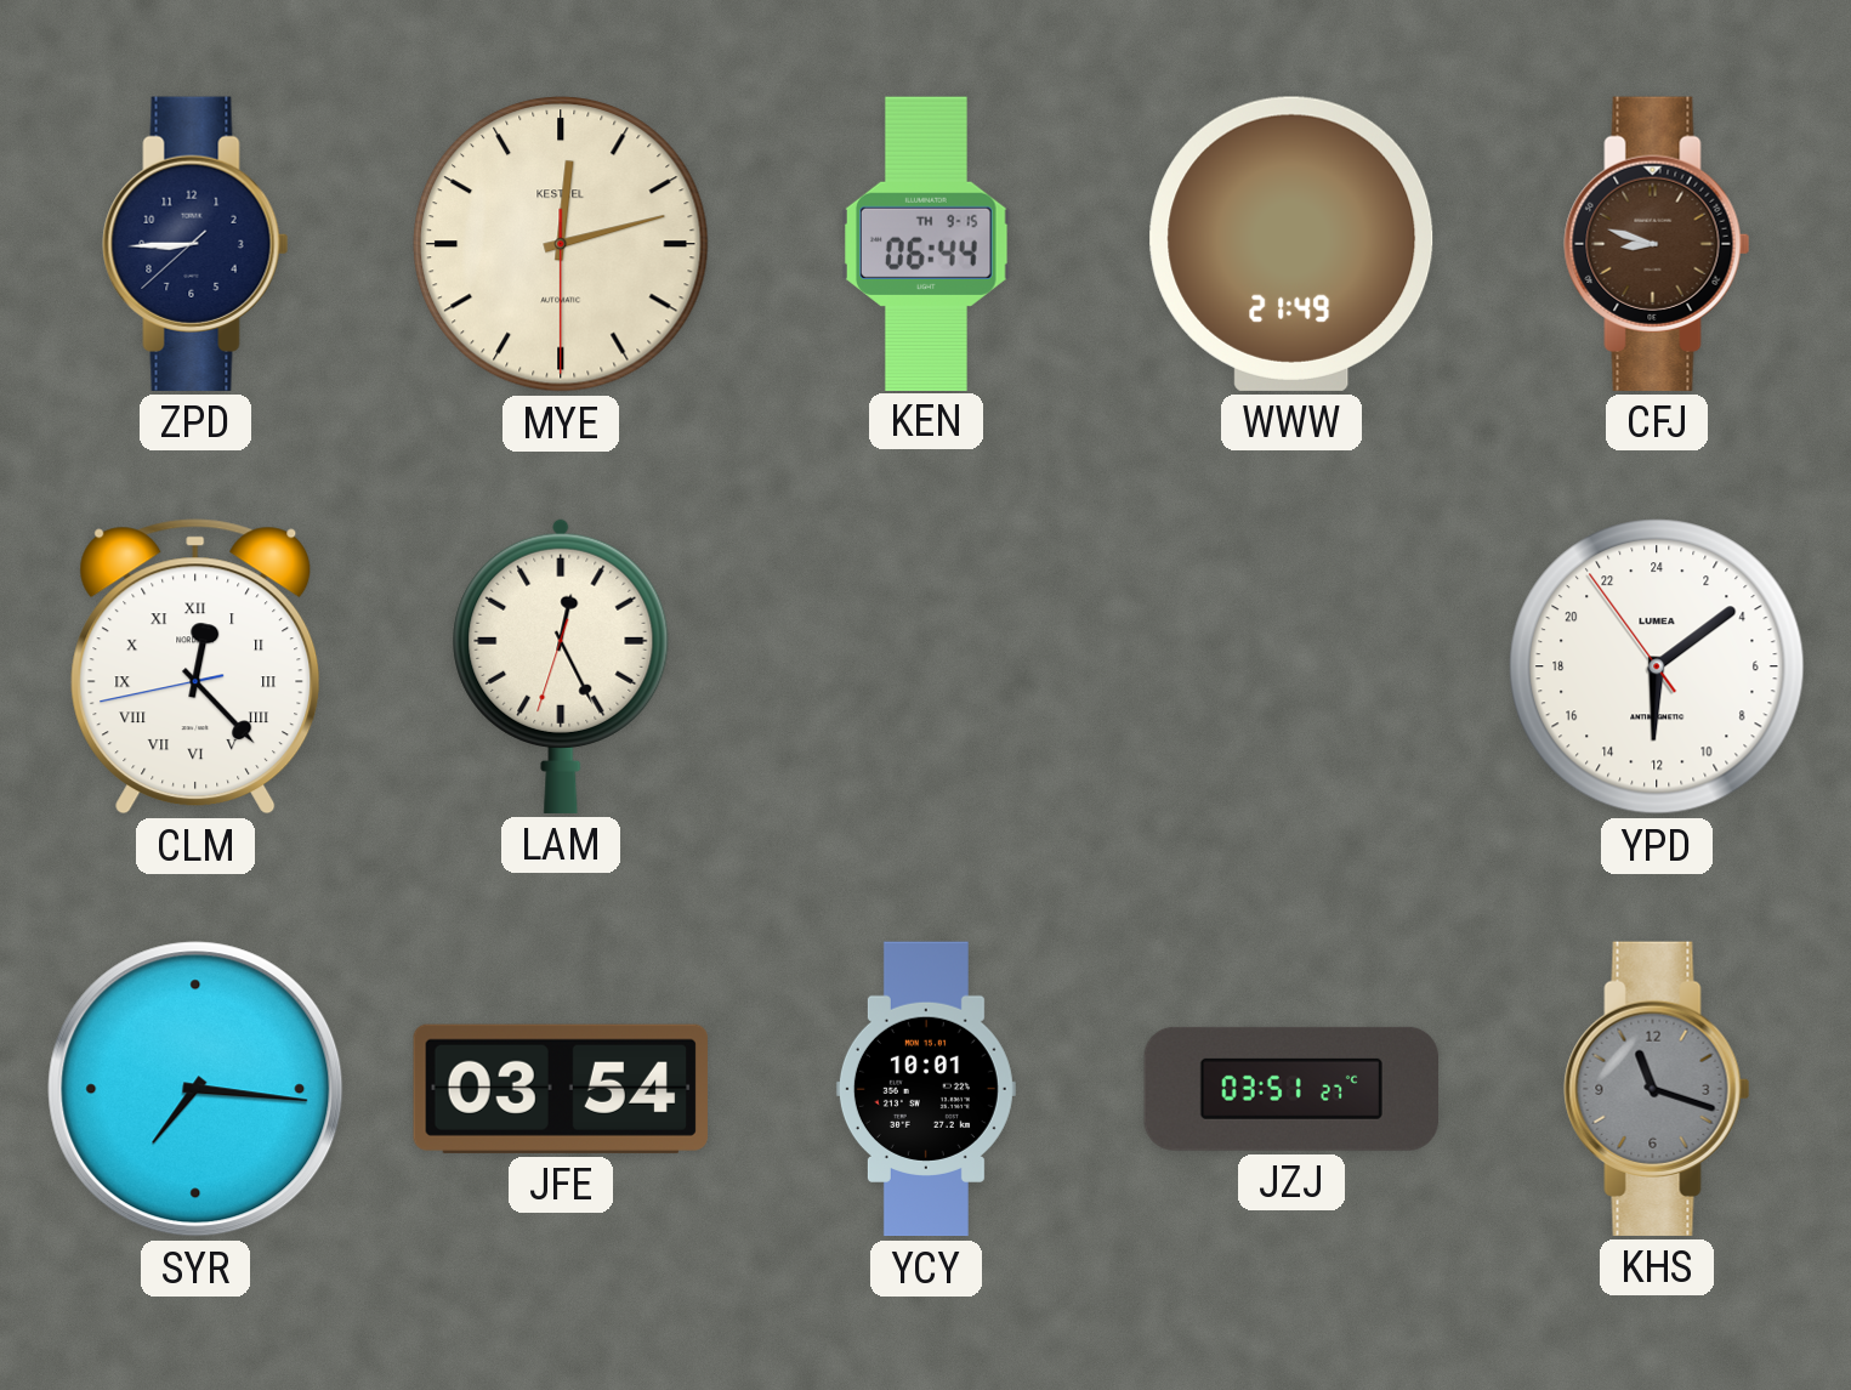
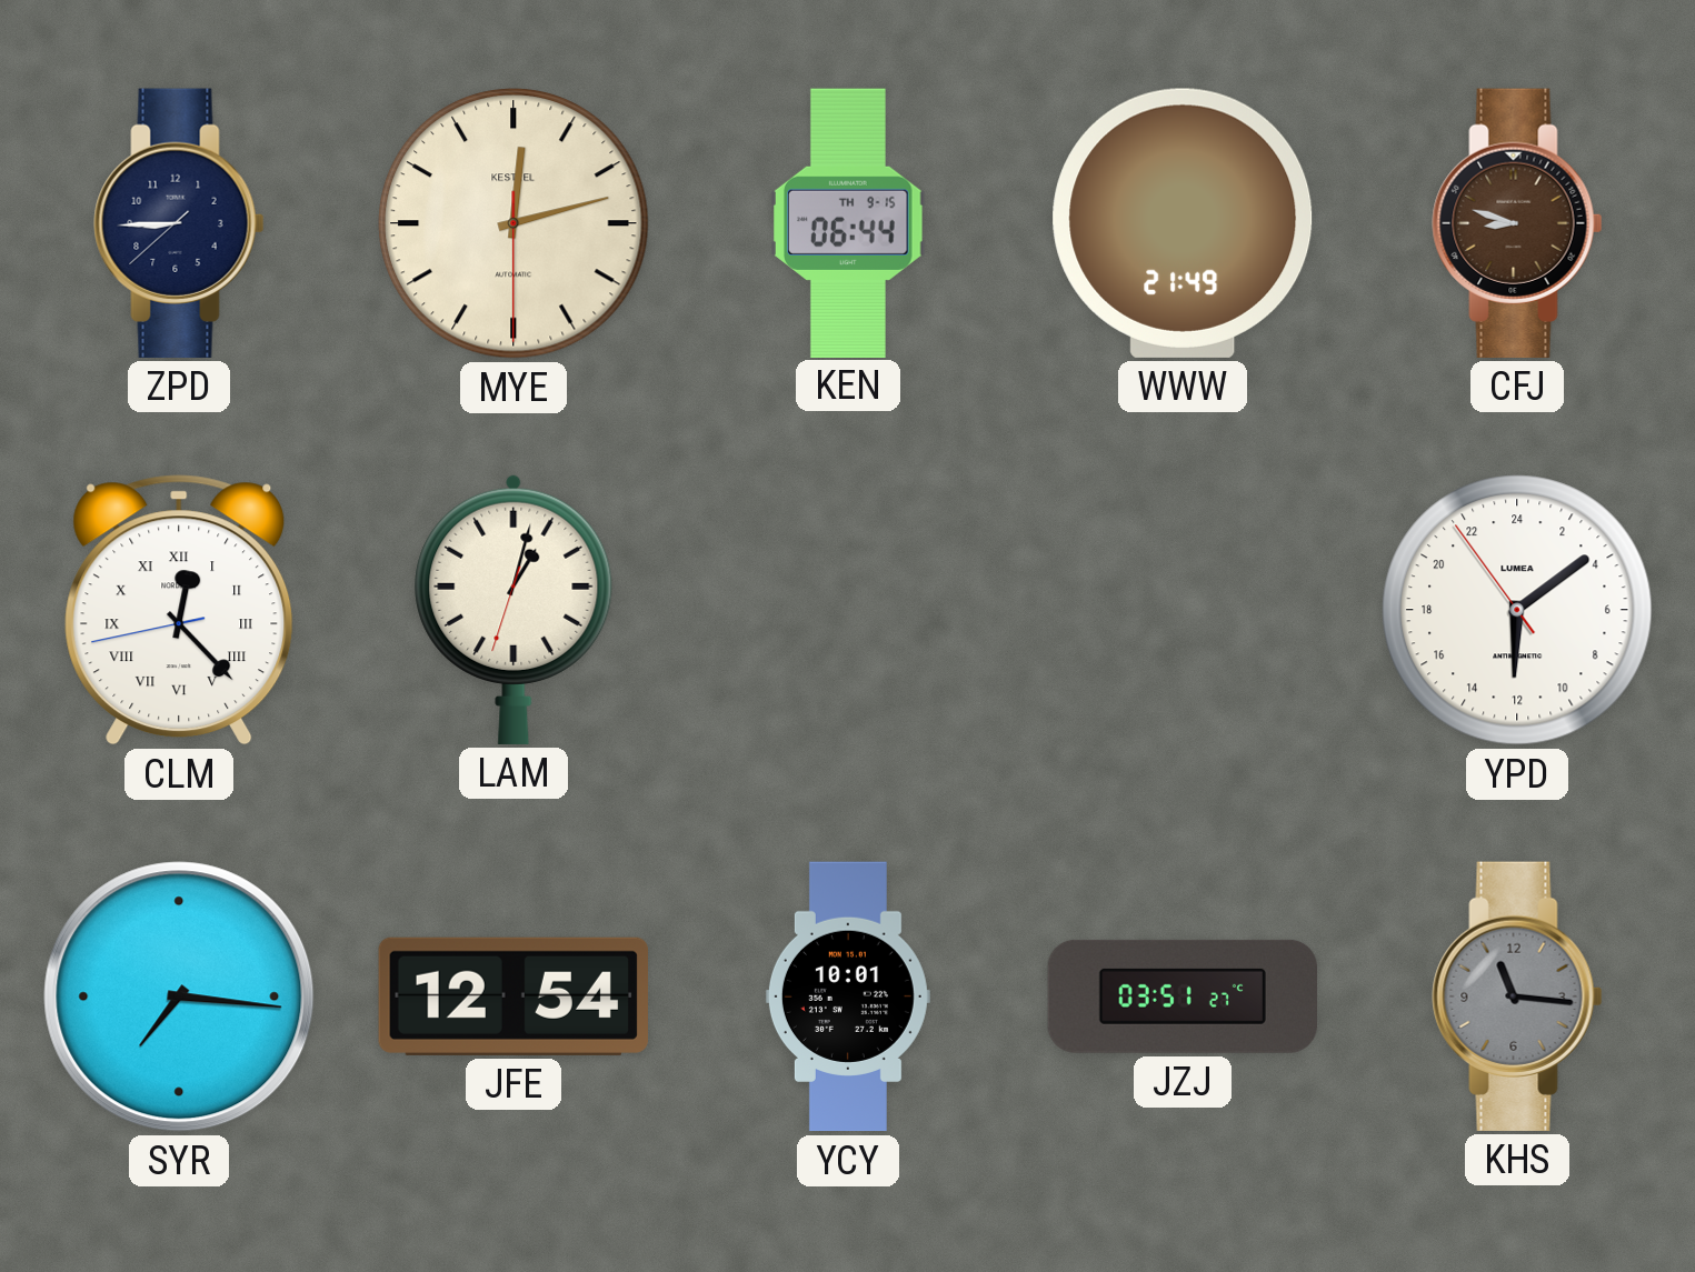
LAM: 12:25 -> 1:02
JFE: 03:54 -> 12:54
KHS: 11:18 -> 11:16
